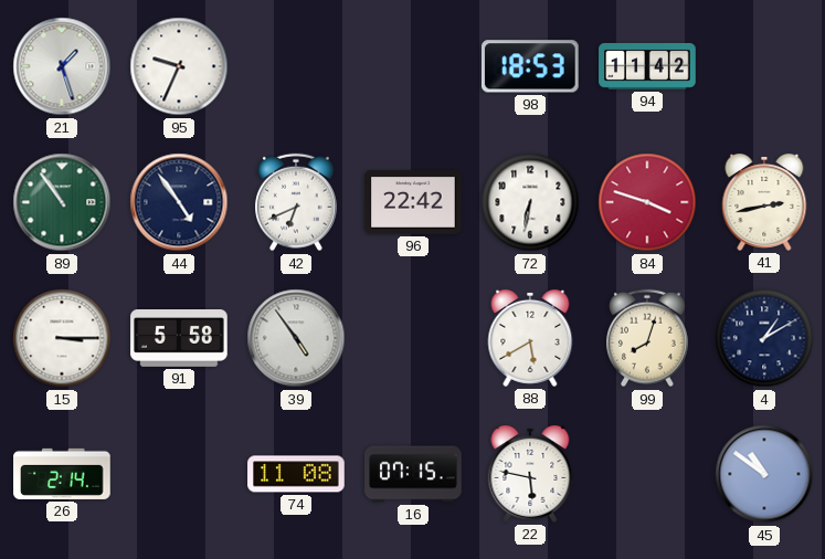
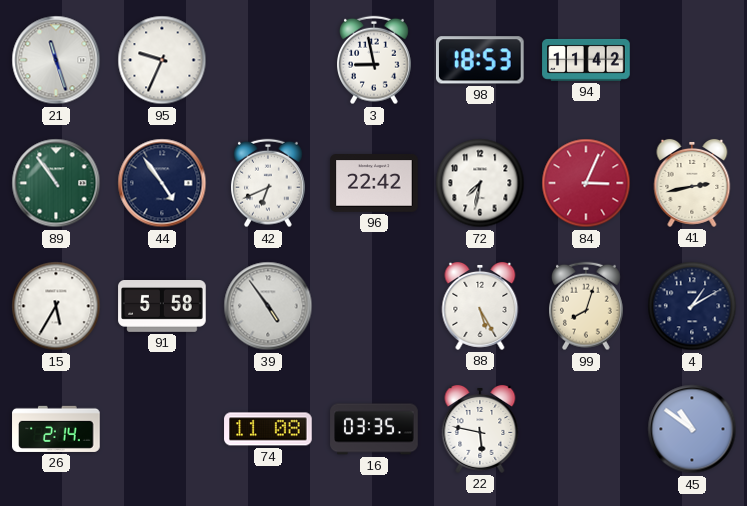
21: 1:27 -> 11:27
3: none -> 8:58
72: 6:32 -> 7:32
84: 3:48 -> 3:04
15: 3:15 -> 5:35
88: 5:40 -> 5:25
16: 07:15 -> 03:35
